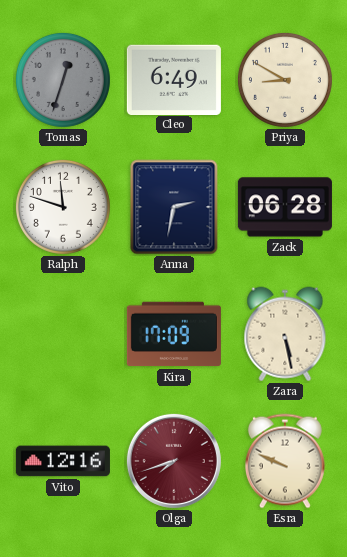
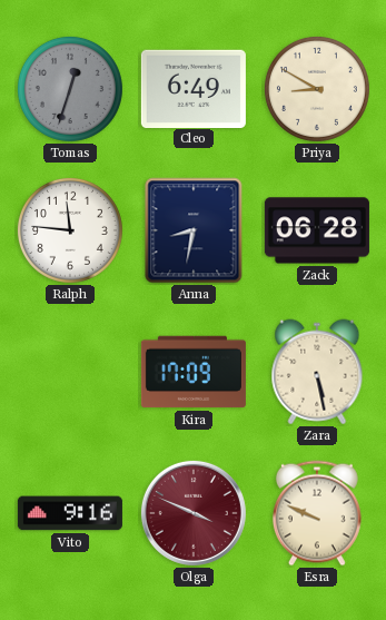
Ralph: 11:48 -> 11:46
Anna: 2:32 -> 8:32
Vito: 12:16 -> 9:16
Olga: 7:42 -> 3:49
